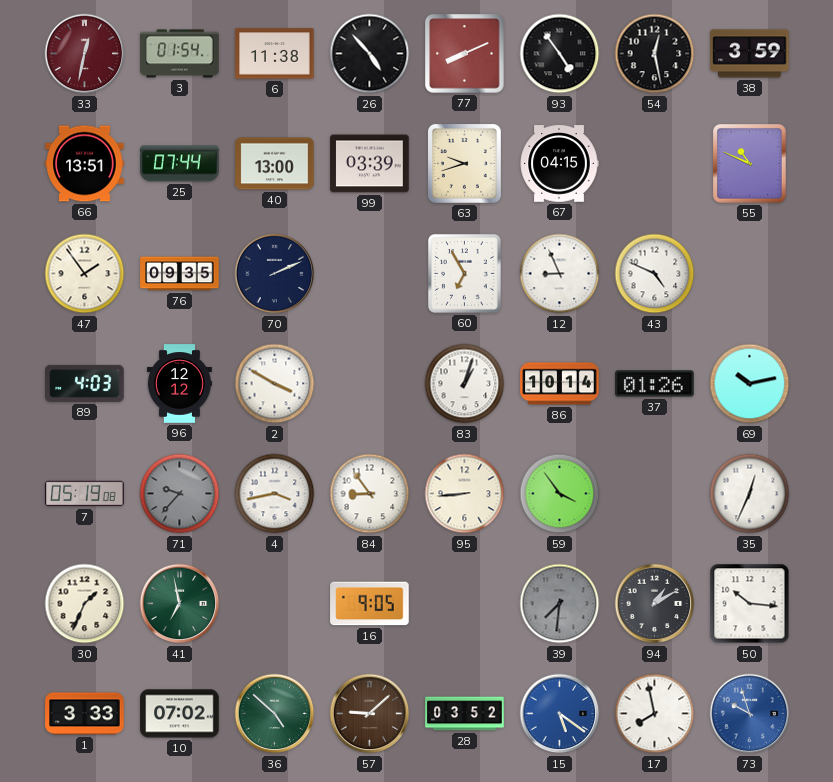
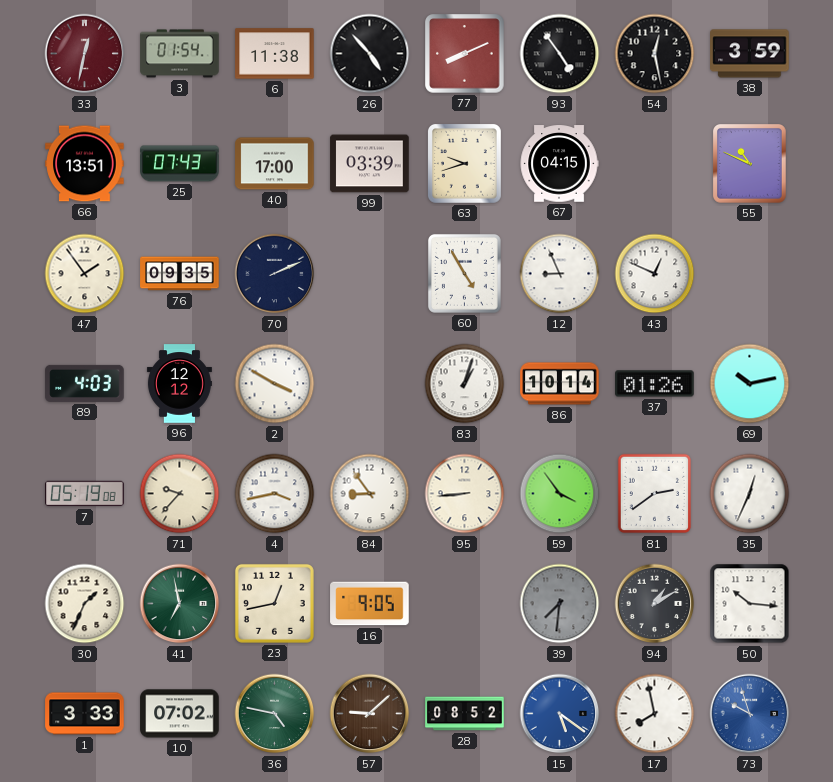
25: 07:44 -> 07:43
40: 13:00 -> 17:00
60: 6:55 -> 4:55
43: 4:49 -> 12:49
71 dial: grey -> cream
81: none -> 2:39
23: none -> 12:43
36: 4:52 -> 4:47
28: 03:52 -> 08:52
